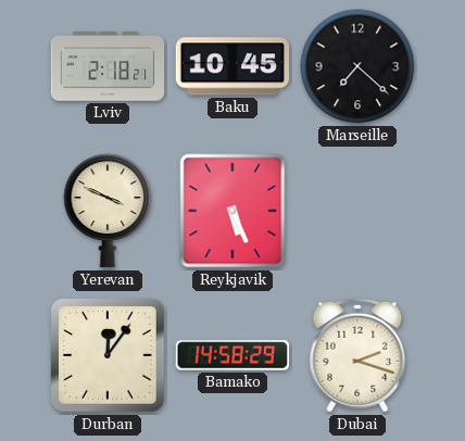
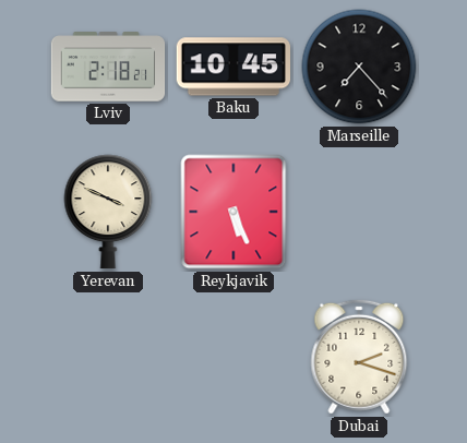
Marseille: 7:22 -> 7:23
Durban: 12:06 -> none
Bamako: 14:58 -> none
